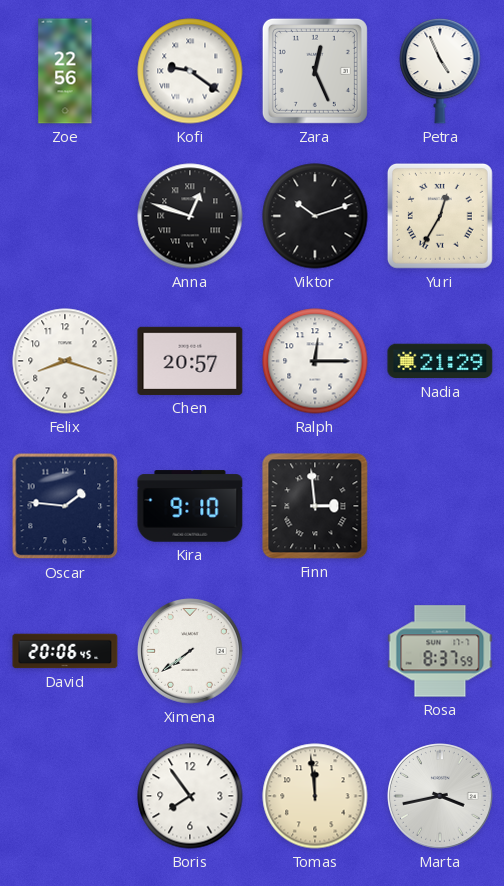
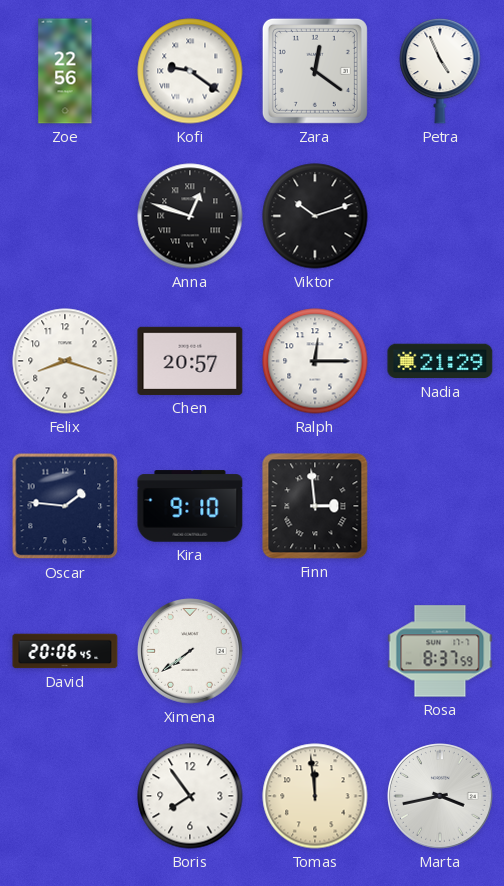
Zara: 12:26 -> 12:21
Yuri: 12:35 -> none
